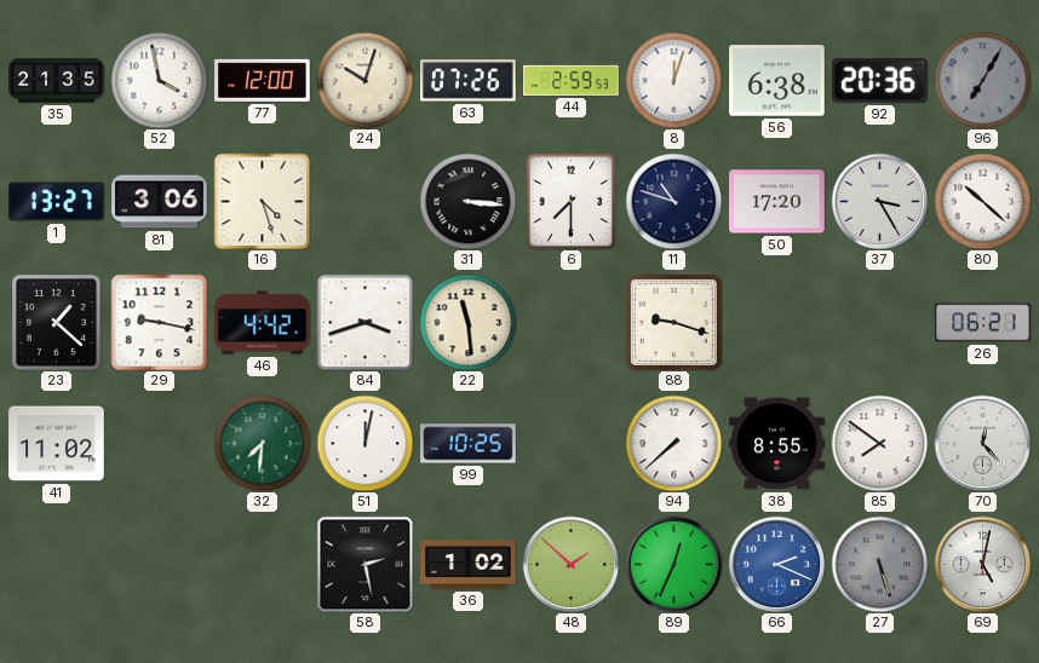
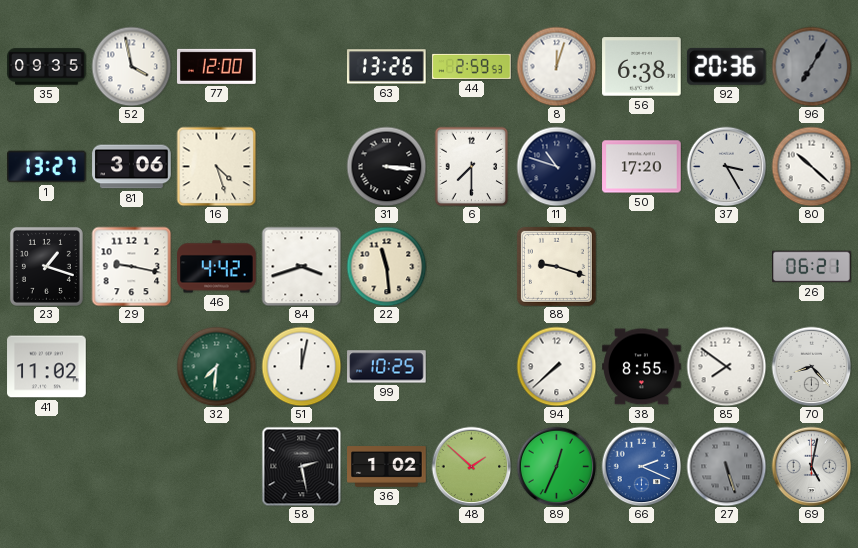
35: 21:35 -> 09:35
24: 10:03 -> none
63: 07:26 -> 13:26
23: 1:22 -> 1:18
70: 12:23 -> 8:23
